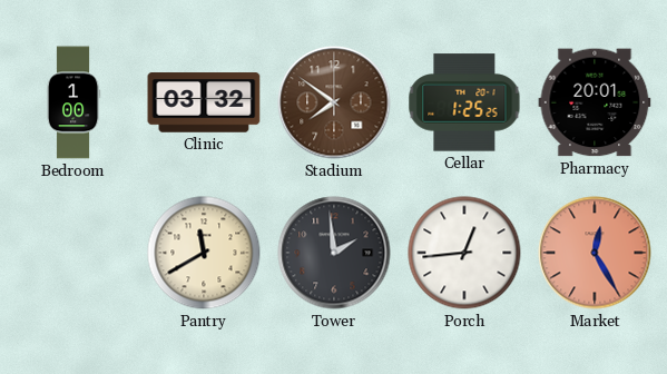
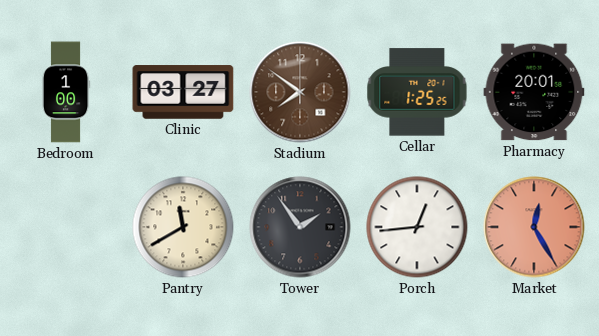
Clinic: 03:32 -> 03:27
Tower: 1:59 -> 1:54
